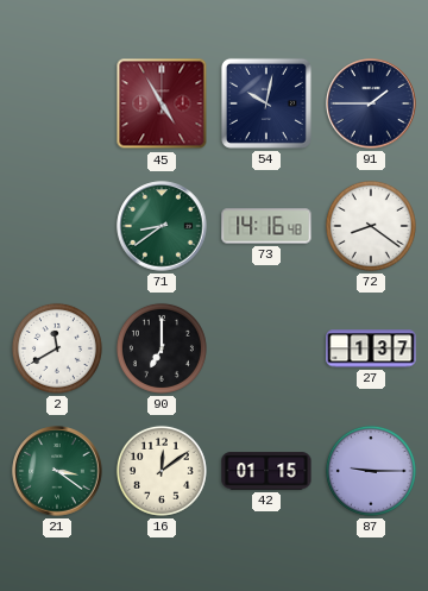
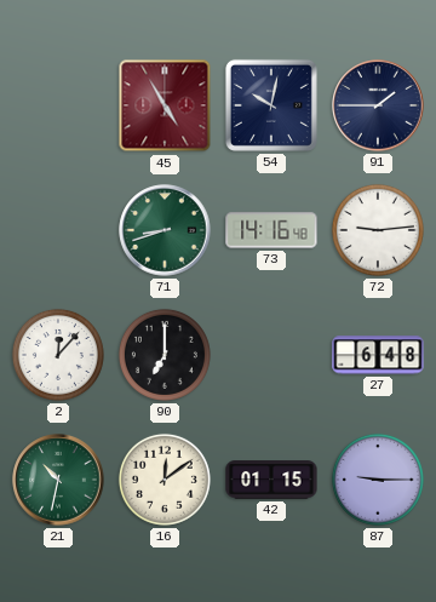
71: 8:39 -> 8:42
72: 8:21 -> 9:14
2: 11:40 -> 12:07
27: 1:37 -> 6:48
21: 3:21 -> 10:32
